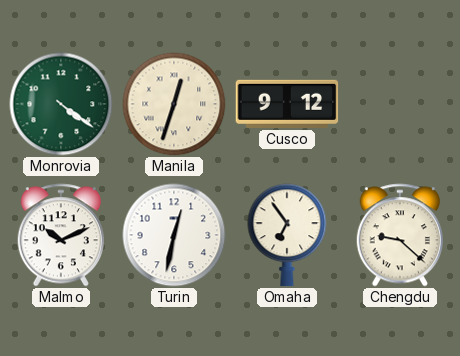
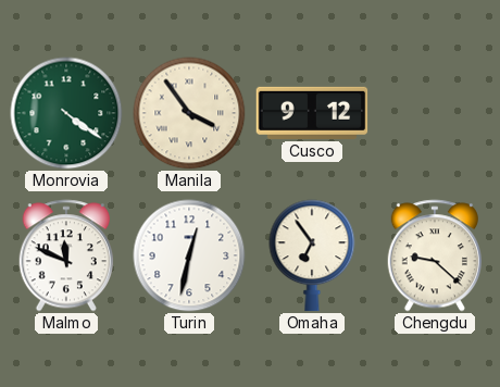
Manila: 12:33 -> 3:54
Malmo: 10:11 -> 11:49
